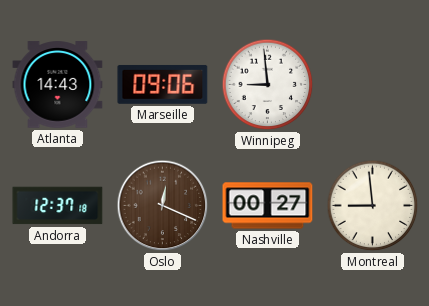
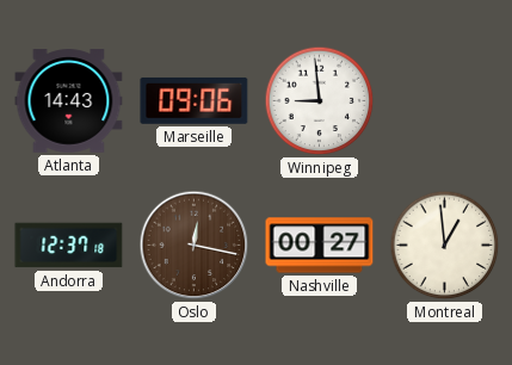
Oslo: 12:19 -> 12:17
Montreal: 8:59 -> 12:59
